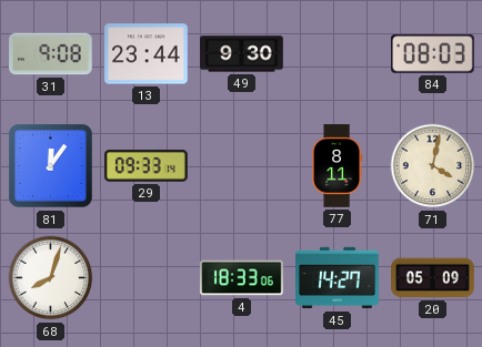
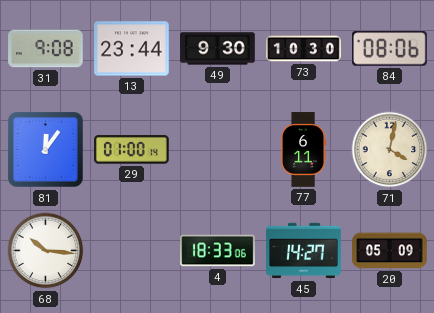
73: none -> 10:30
84: 08:03 -> 08:06
29: 09:33 -> 01:00
77: 8:11 -> 6:11
68: 8:03 -> 10:16
